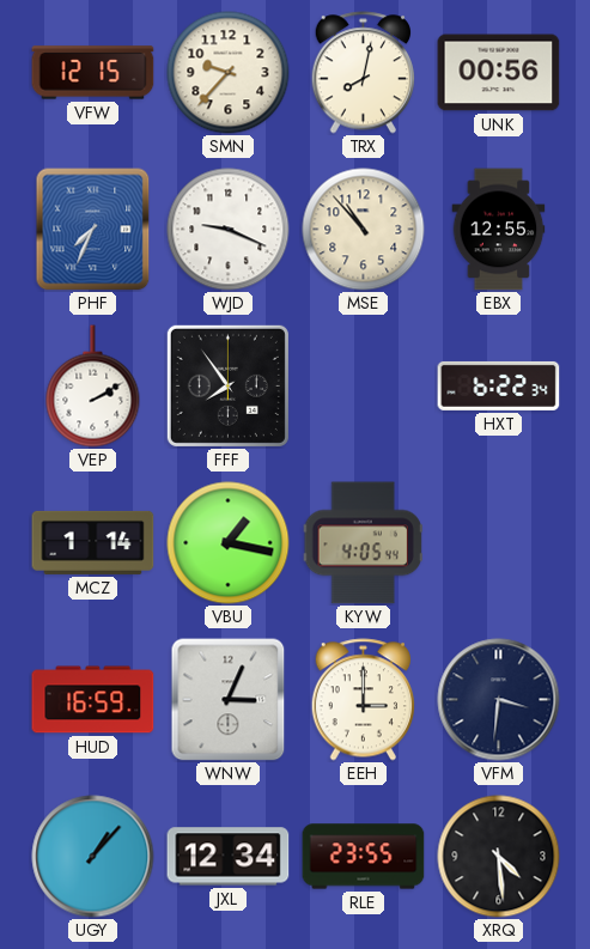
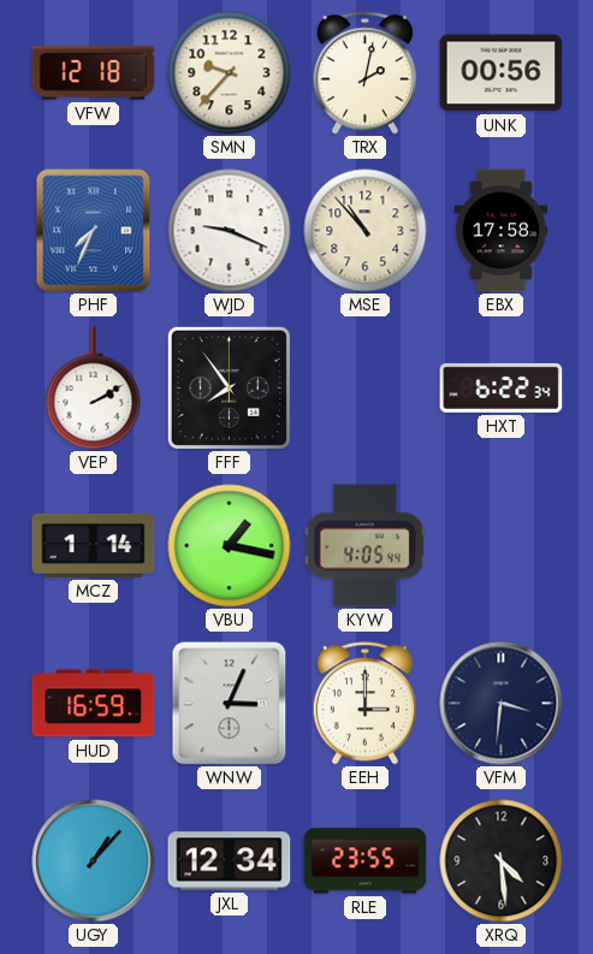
VFW: 12:15 -> 12:18
TRX: 8:02 -> 2:02
EBX: 12:55 -> 17:58
